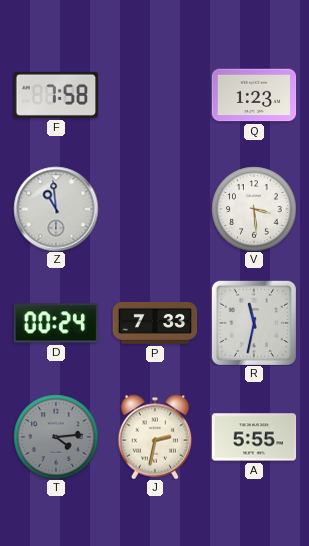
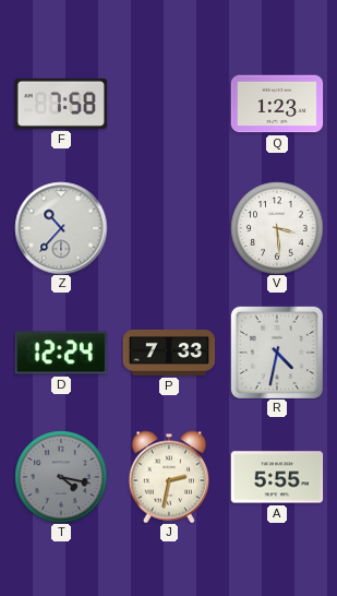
Z: 10:59 -> 10:37
D: 00:24 -> 12:24
R: 11:32 -> 4:32
T: 4:14 -> 4:17
